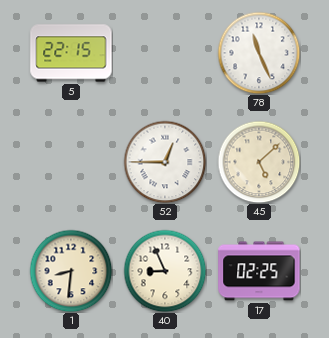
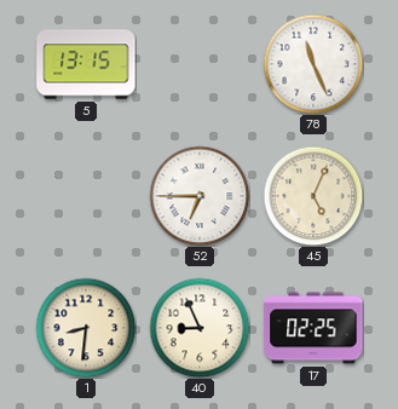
5: 22:15 -> 13:15
52: 12:45 -> 6:45
45: 5:08 -> 5:04
